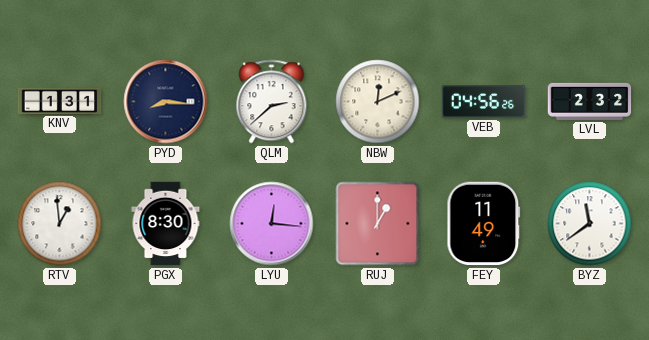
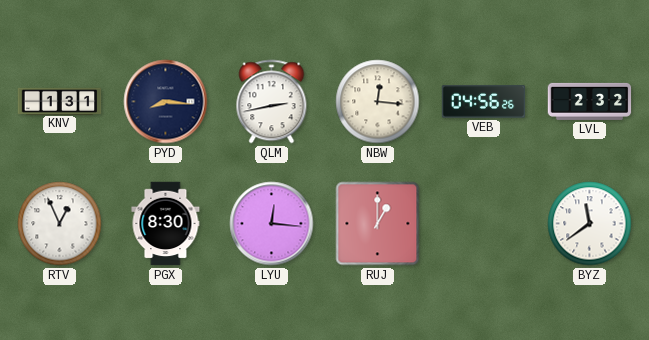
QLM: 2:38 -> 2:43
NBW: 12:11 -> 12:16
RTV: 12:59 -> 12:56
FEY: 11:49 -> none
